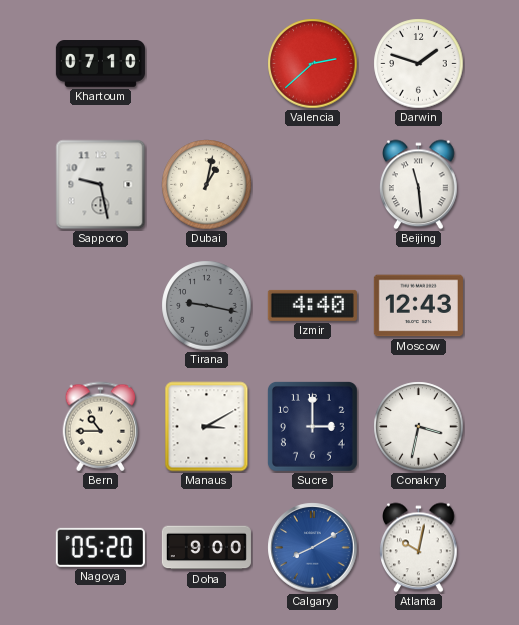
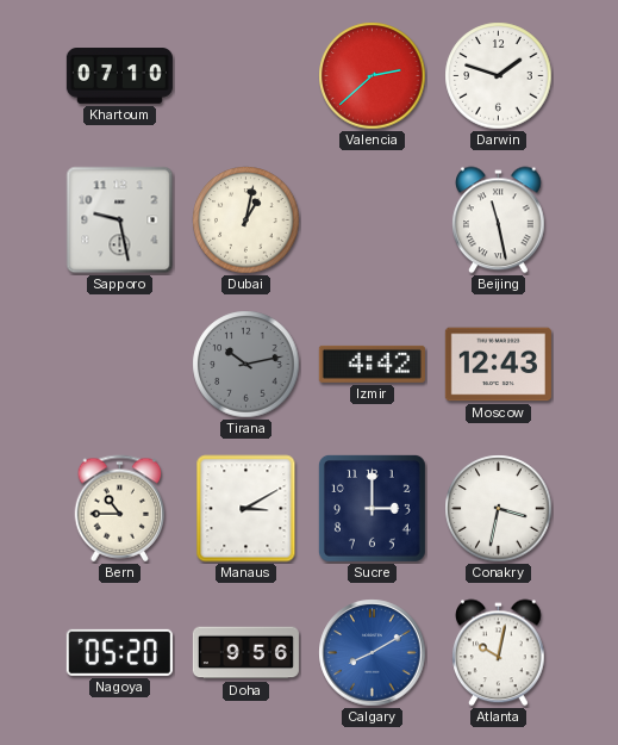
Beijing: 11:29 -> 11:28
Tirana: 9:17 -> 10:13
Izmir: 4:40 -> 4:42
Doha: 9:00 -> 9:56
